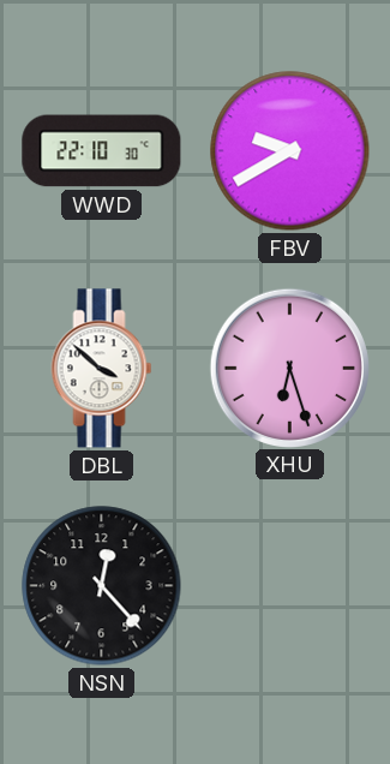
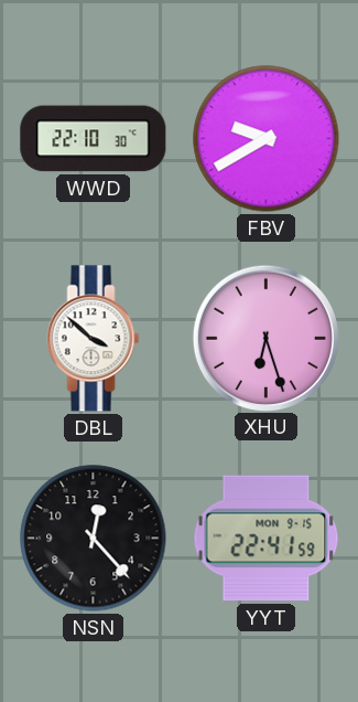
YYT: none -> 22:41
